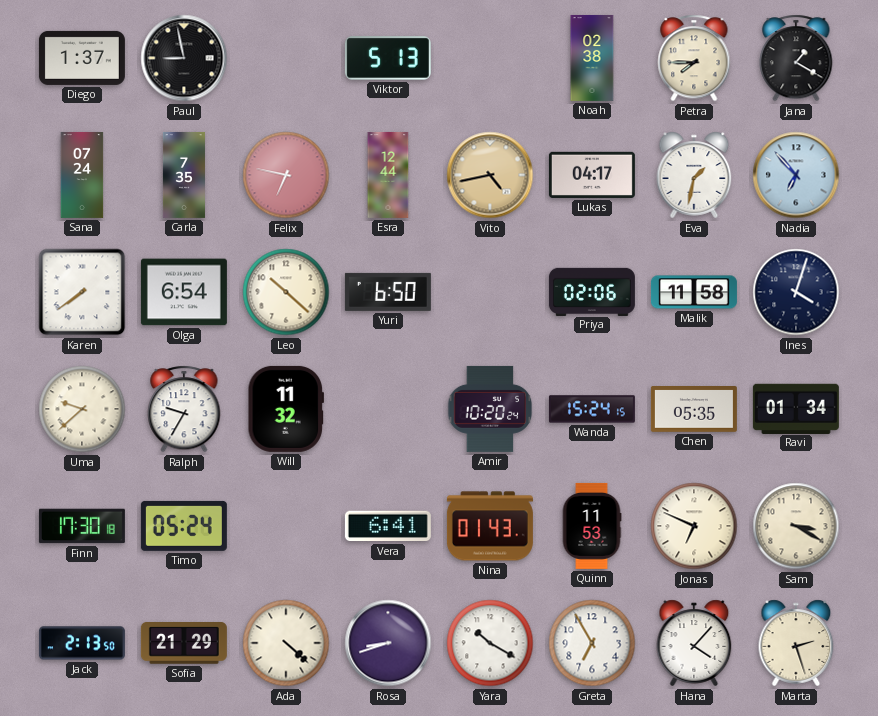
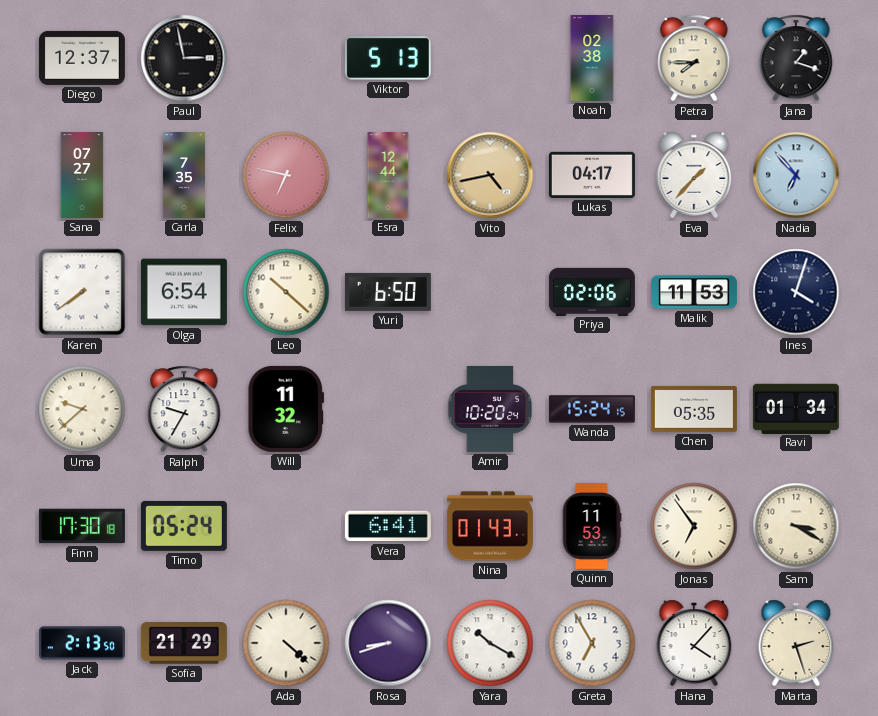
Diego: 1:37 -> 12:37
Paul: 8:58 -> 2:58
Jana: 1:20 -> 1:18
Sana: 07:24 -> 07:27
Eva: 1:32 -> 1:37
Malik: 11:58 -> 11:53
Jonas: 6:49 -> 6:54
